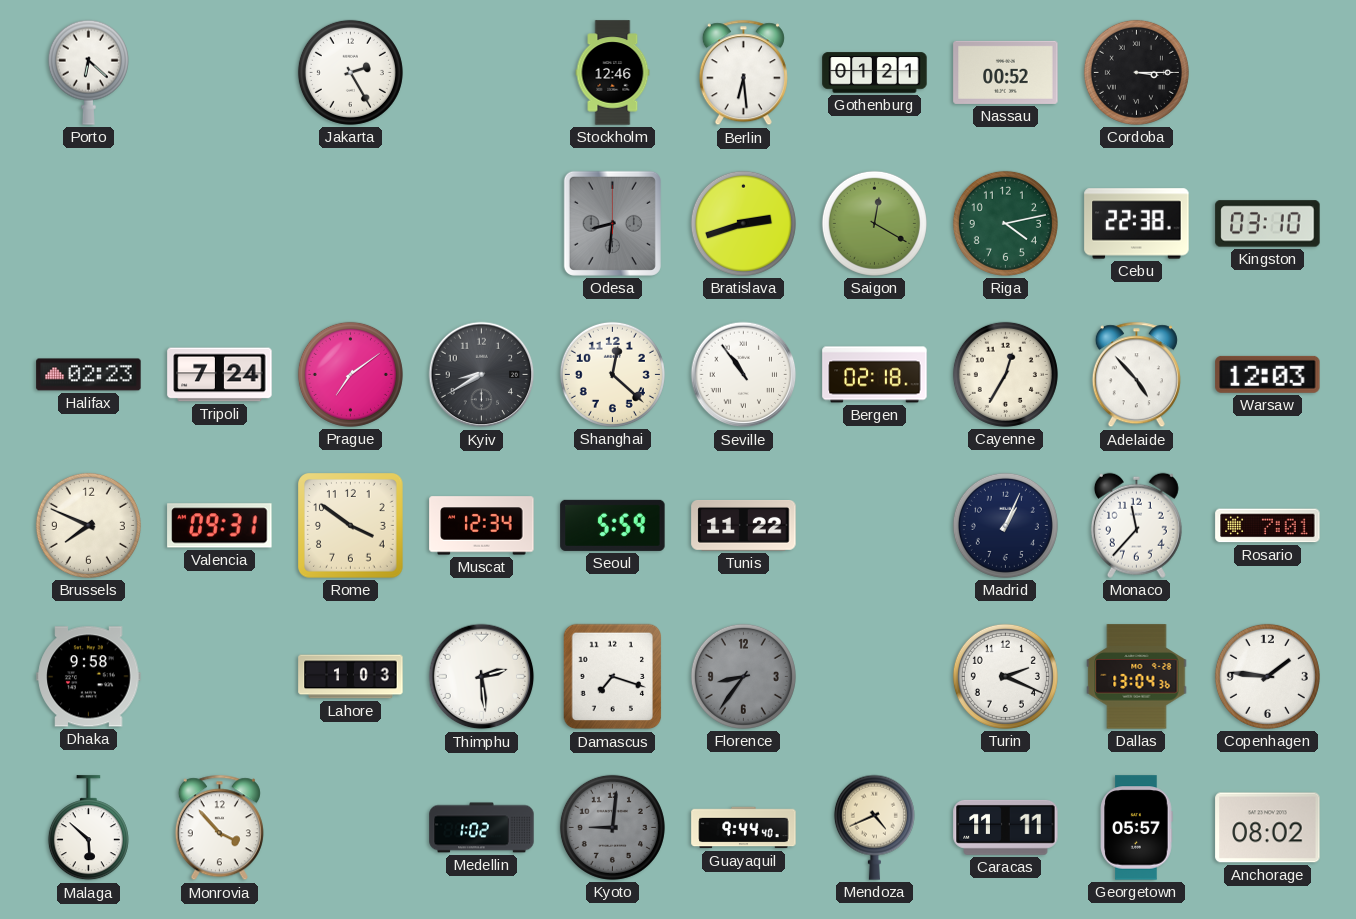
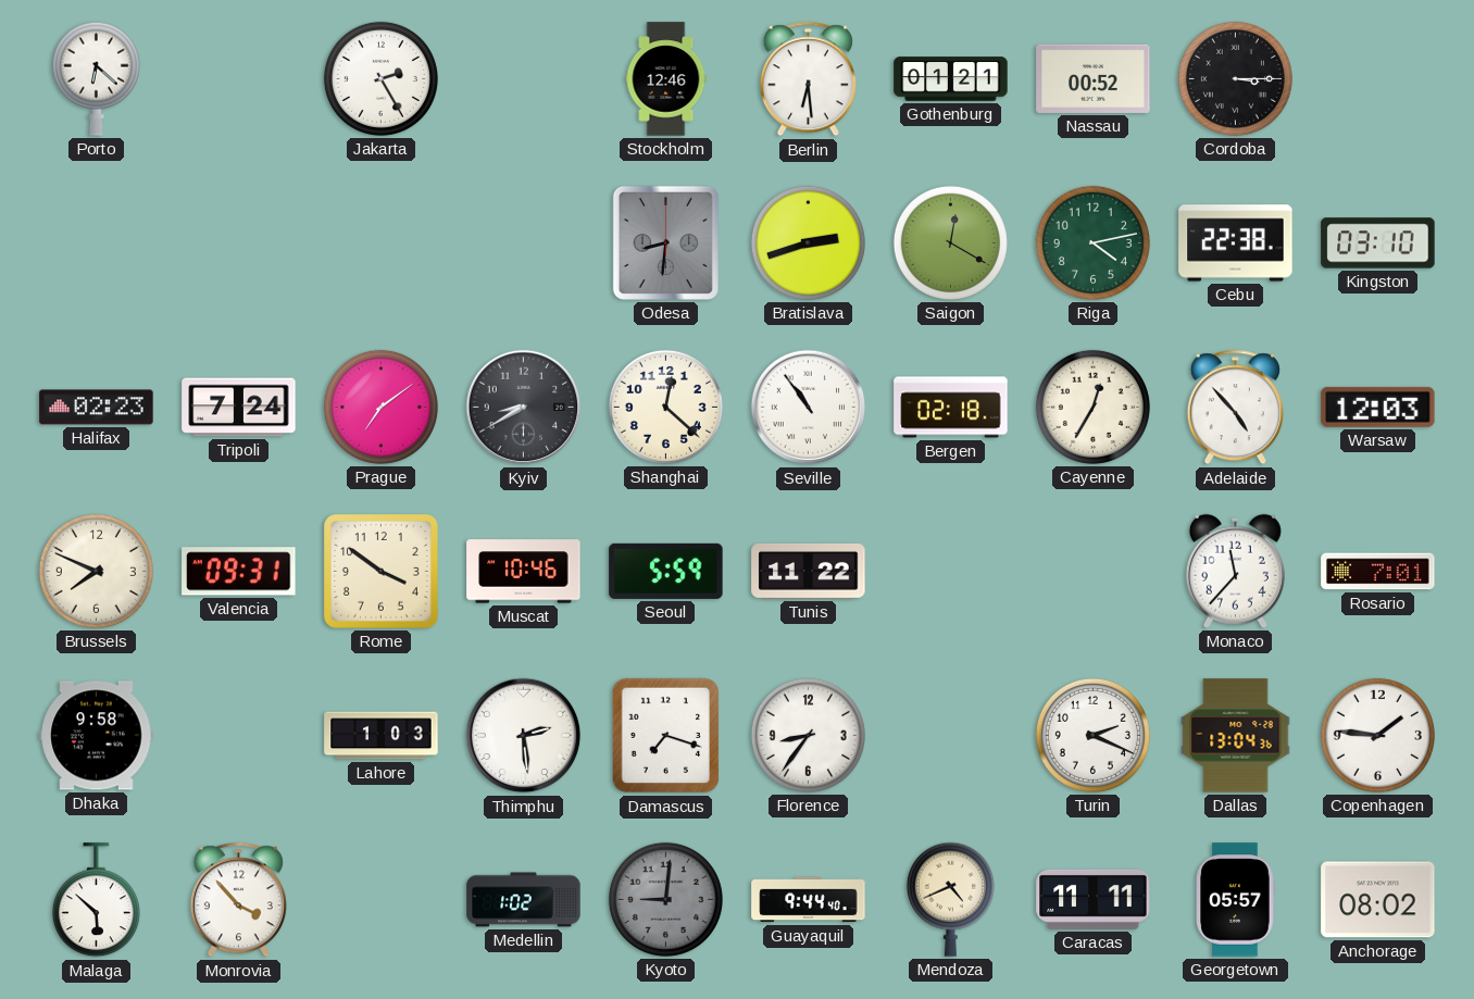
Muscat: 12:34 -> 10:46
Madrid: 1:04 -> none
Florence dial: grey -> white
